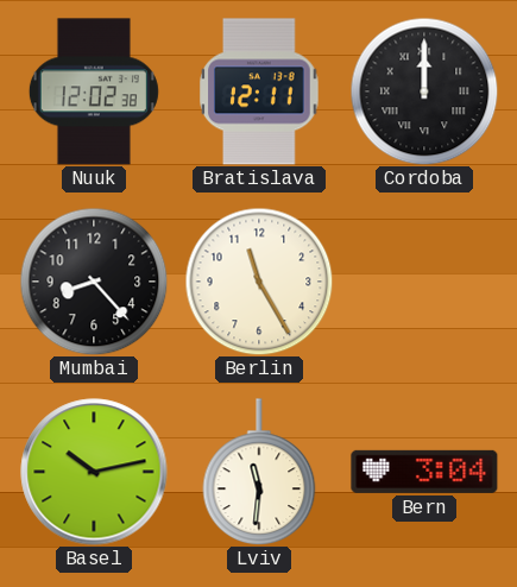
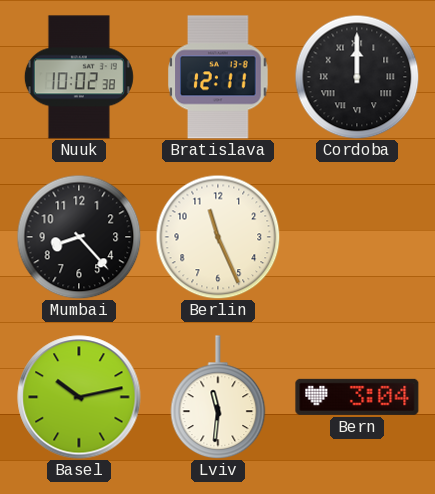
Nuuk: 12:02 -> 10:02
Berlin: 11:25 -> 11:26
